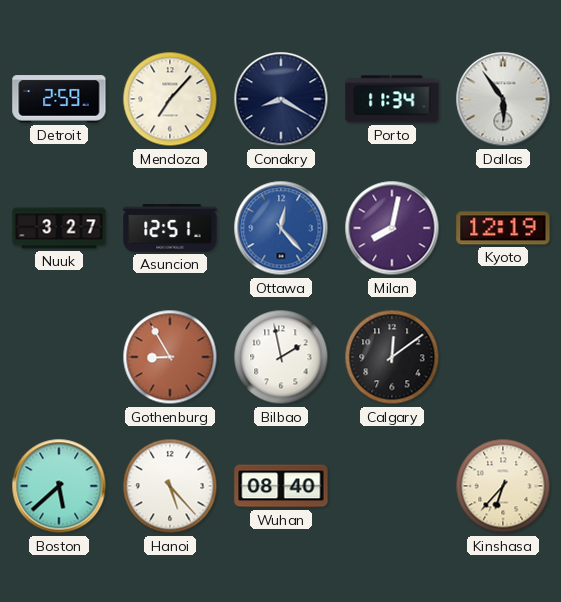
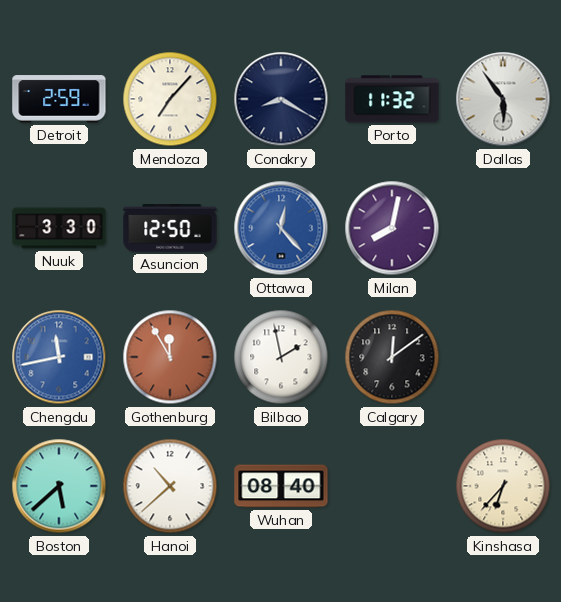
Porto: 11:34 -> 11:32
Nuuk: 3:27 -> 3:30
Asuncion: 12:51 -> 12:50
Kyoto: 12:19 -> none
Chengdu: none -> 11:43
Gothenburg: 8:55 -> 11:55
Hanoi: 5:23 -> 10:38
